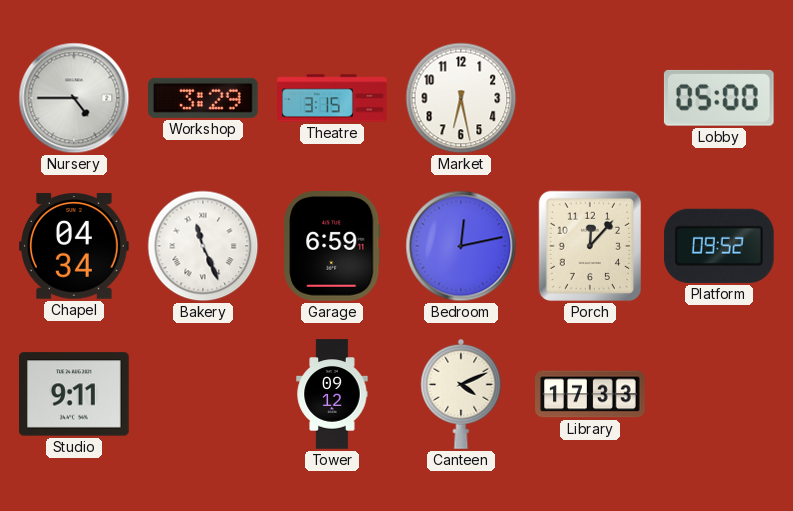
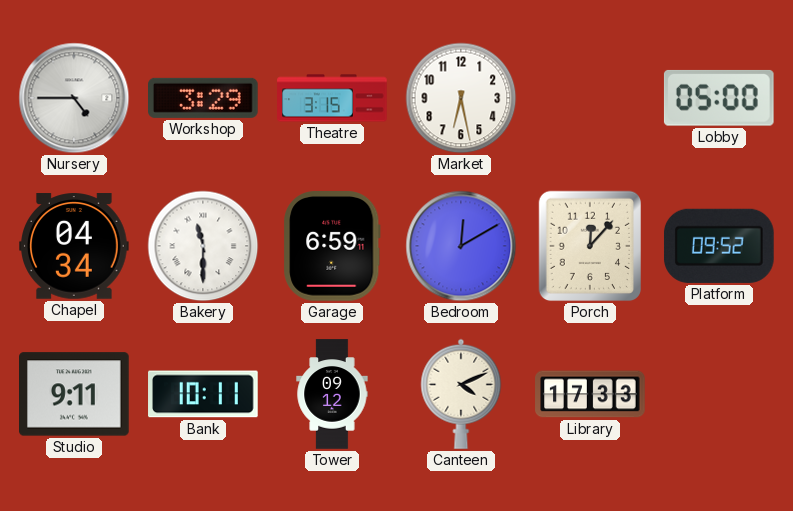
Bakery: 11:26 -> 11:30
Bedroom: 12:13 -> 12:10
Bank: none -> 10:11
